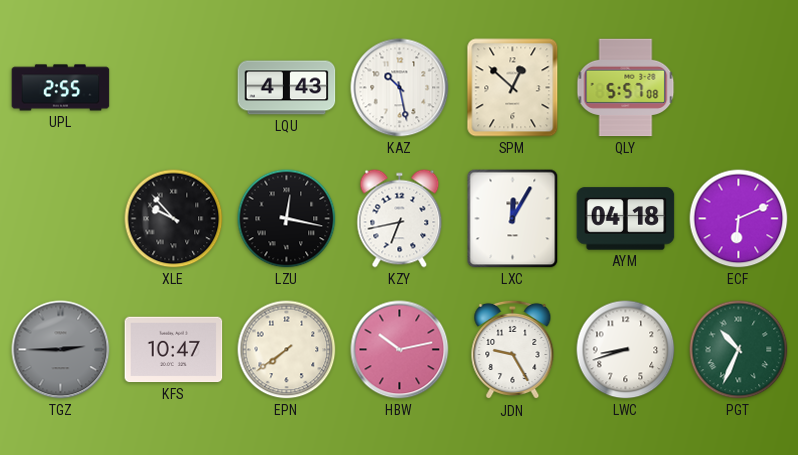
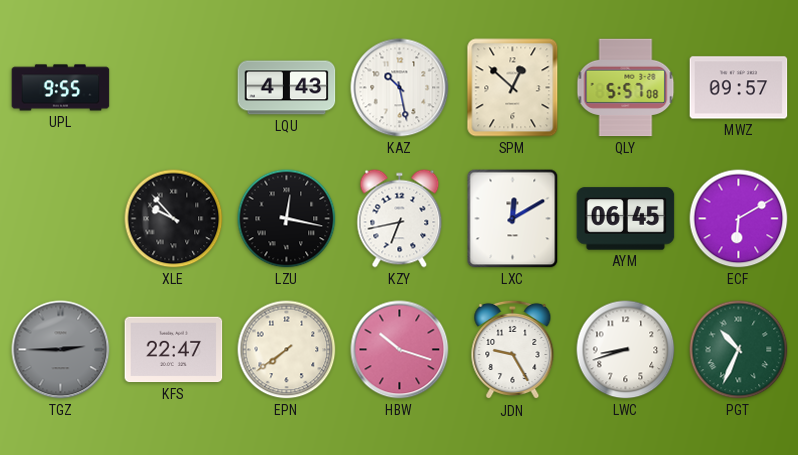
UPL: 2:55 -> 9:55
MWZ: none -> 09:57
LXC: 12:05 -> 12:10
AYM: 04:18 -> 06:45
ECF: 6:11 -> 6:10
KFS: 10:47 -> 22:47
HBW: 10:13 -> 10:18
